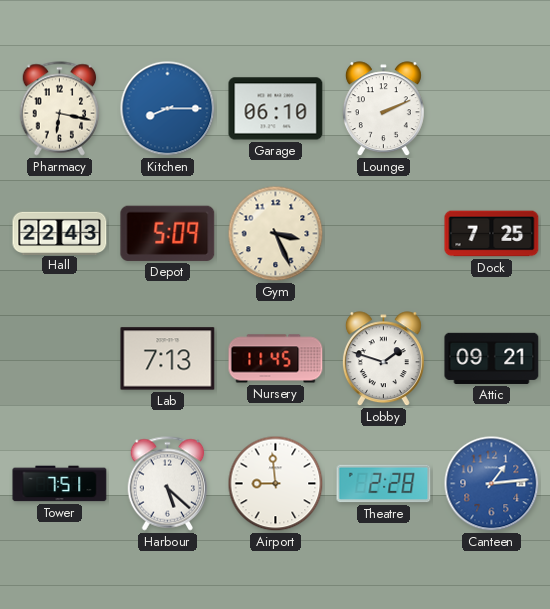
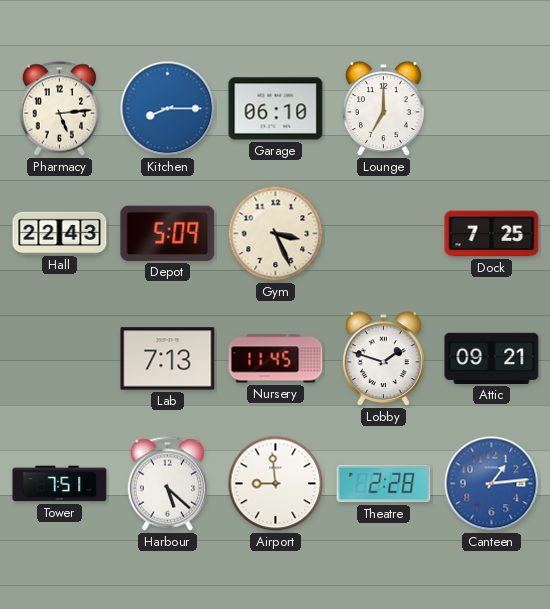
Pharmacy: 6:17 -> 5:14
Lounge: 2:11 -> 7:00
